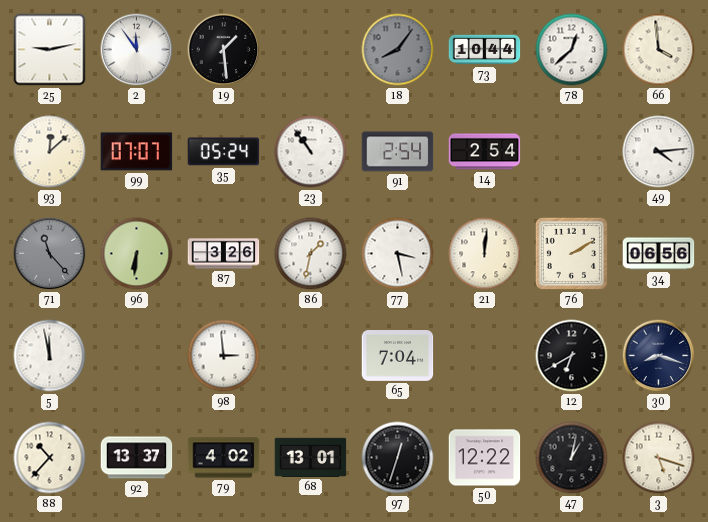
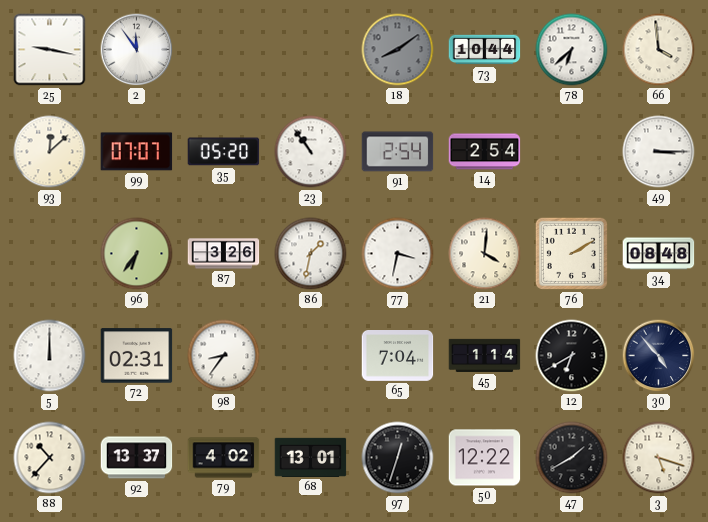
25: 9:13 -> 9:17
19: 1:29 -> none
18: 8:06 -> 8:09
78: 12:38 -> 6:38
35: 05:24 -> 05:20
49: 4:14 -> 3:15
71: 11:23 -> none
96: 6:31 -> 6:36
77: 3:28 -> 3:32
21: 12:01 -> 4:01
34: 06:56 -> 08:48
5: 11:58 -> 12:00
72: none -> 02:31
98: 2:59 -> 8:36
45: none -> 1:14
30: 8:18 -> 4:53
47: 1:02 -> 1:40
